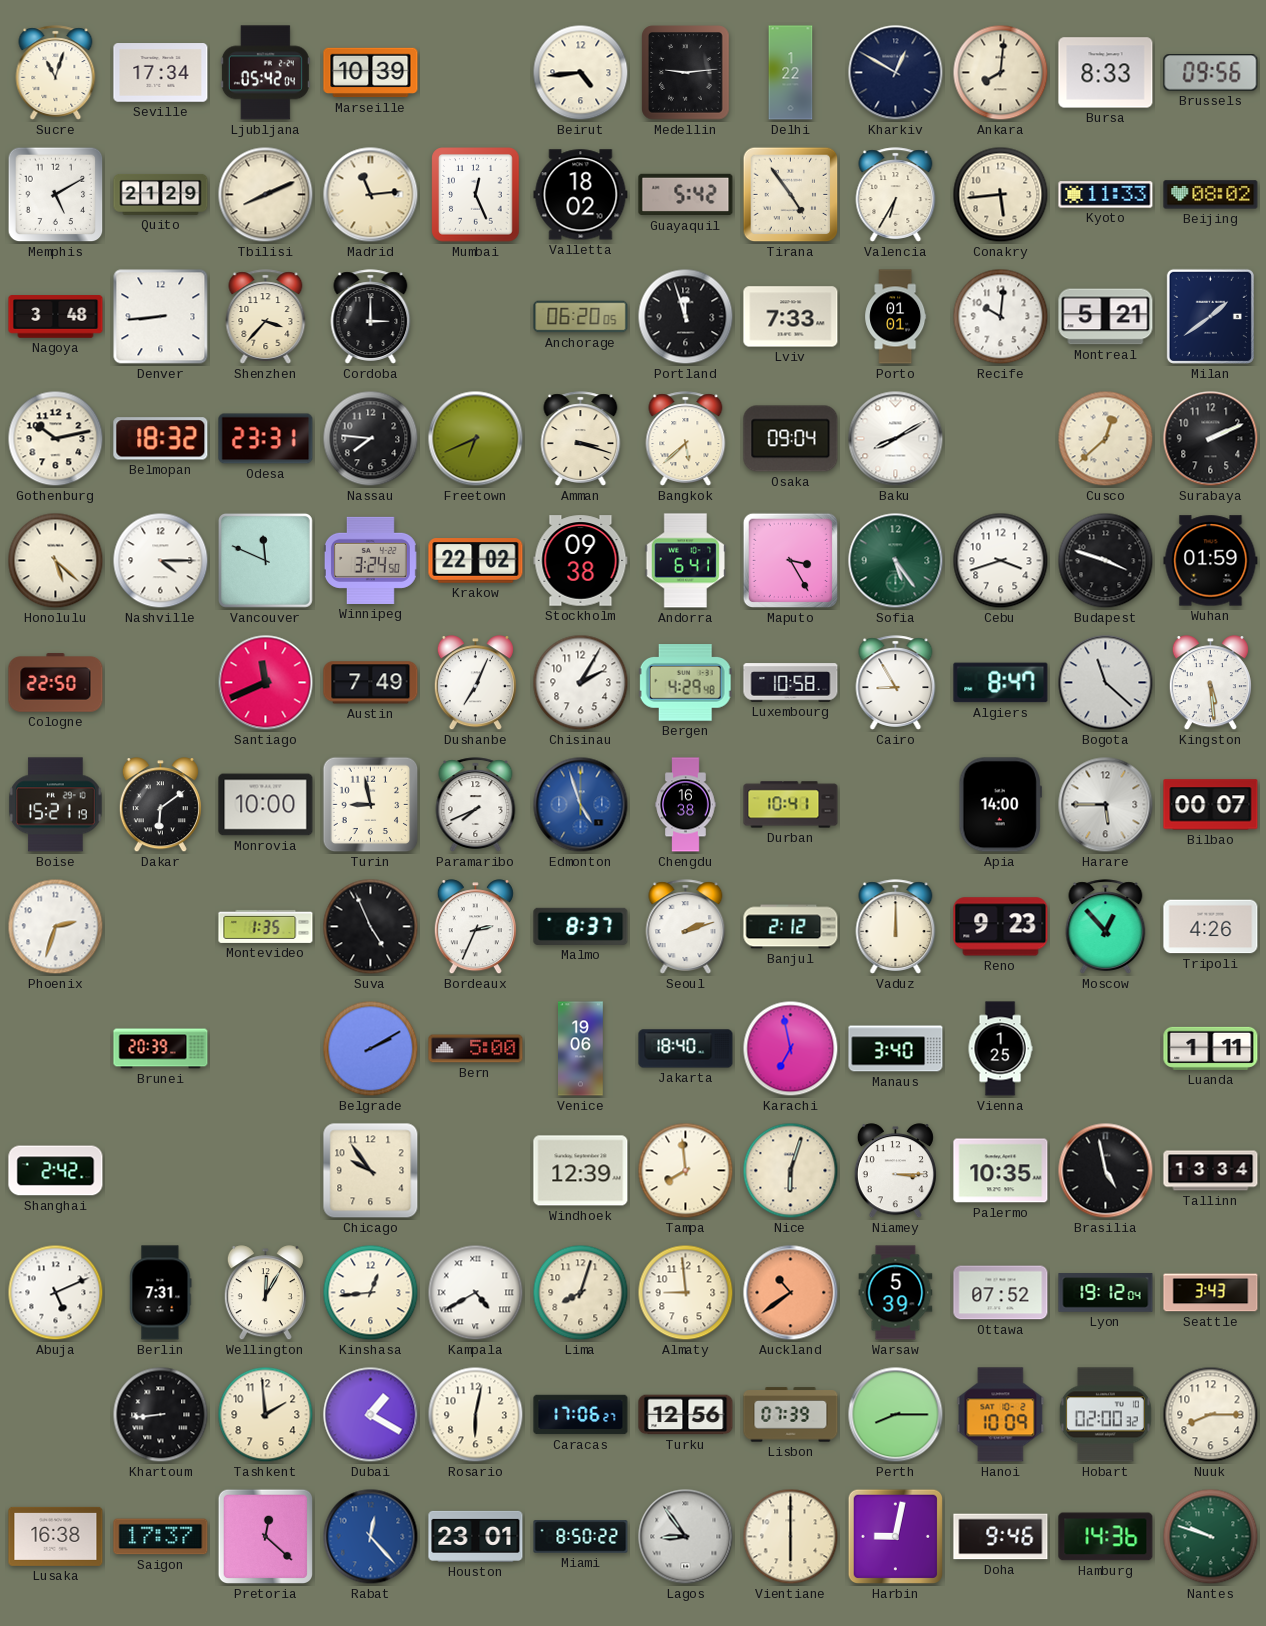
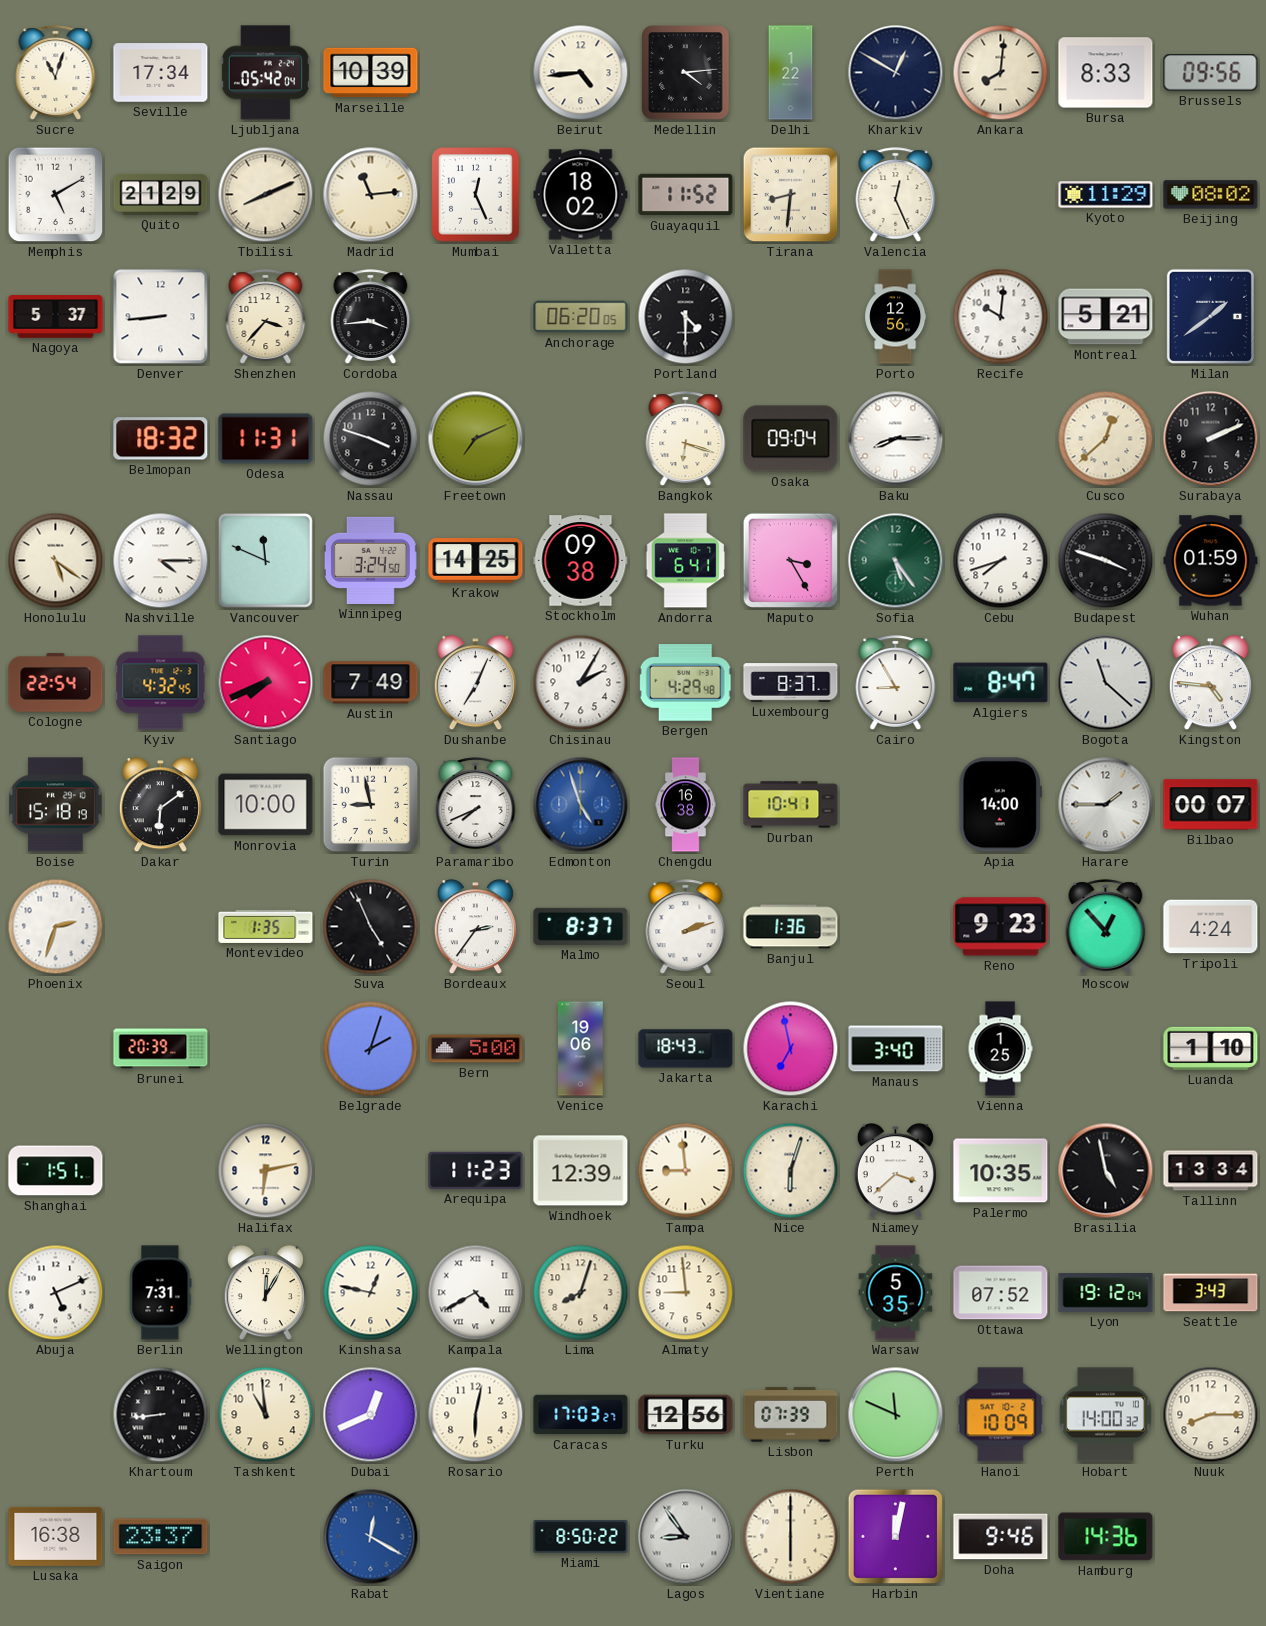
Medellin: 9:14 -> 4:14
Guayaquil: 5:42 -> 11:52
Tirana: 4:54 -> 8:31
Valencia: 6:35 -> 12:26
Conakry: 5:44 -> none
Kyoto: 11:33 -> 11:29
Nagoya: 3:48 -> 5:37
Cordoba: 3:00 -> 3:44
Portland: 11:57 -> 4:30
Lviv: 7:33 -> none
Porto: 01:01 -> 12:56
Gothenburg: 10:13 -> none
Odesa: 23:31 -> 11:31
Nassau: 7:46 -> 3:48
Freetown: 6:41 -> 7:11
Amman: 3:18 -> none
Bangkok: 5:38 -> 6:18
Baku: 8:10 -> 8:15
Honolulu: 5:22 -> 5:21
Krakow: 22:02 -> 14:25
Cebu: 3:42 -> 7:42
Cologne: 22:50 -> 22:54
Kyiv: none -> 4:32
Santiago: 11:41 -> 7:41
Luxembourg: 10:58 -> 8:37
Kingston: 5:29 -> 4:46
Boise: 15:21 -> 15:18
Harare: 5:45 -> 1:45
Bordeaux: 2:34 -> 2:36
Banjul: 2:12 -> 1:36
Vaduz: 12:00 -> none
Tripoli: 4:26 -> 4:24
Belgrade: 2:10 -> 2:03
Jakarta: 18:40 -> 18:43
Luanda: 1:11 -> 1:10
Shanghai: 2:42 -> 1:51
Halifax: none -> 6:13
Chicago: 9:54 -> none
Arequipa: none -> 11:23
Tampa: 7:59 -> 8:59
Niamey: 3:15 -> 3:38
Kinshasa: 12:44 -> 12:47
Auckland: 10:39 -> none
Warsaw: 5:39 -> 5:35
Tashkent: 1:59 -> 10:59
Dubai: 1:20 -> 12:41
Caracas: 17:06 -> 17:03
Perth: 8:15 -> 11:49
Hobart: 02:00 -> 14:00
Saigon: 17:37 -> 23:37
Pretoria: 12:22 -> none
Rabat: 12:23 -> 12:20
Houston: 23:01 -> none
Harbin: 9:02 -> 12:02
Nantes: 9:48 -> none
